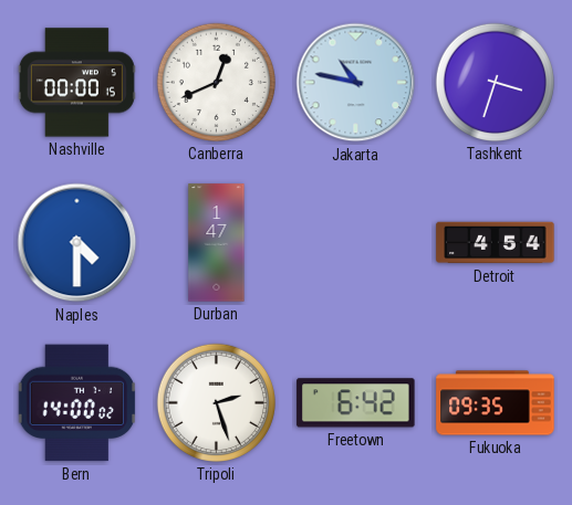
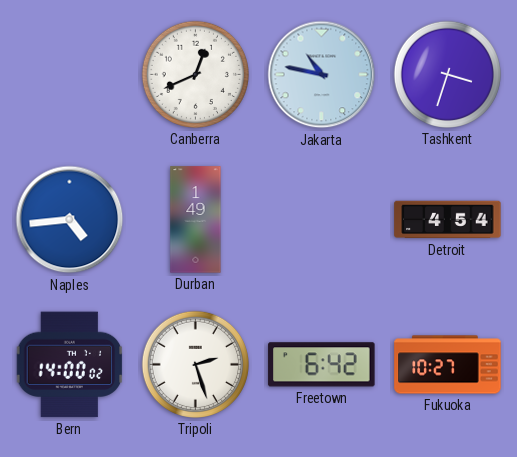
Nashville: 00:00 -> none
Naples: 4:30 -> 4:44
Durban: 1:47 -> 1:49
Fukuoka: 09:35 -> 10:27
